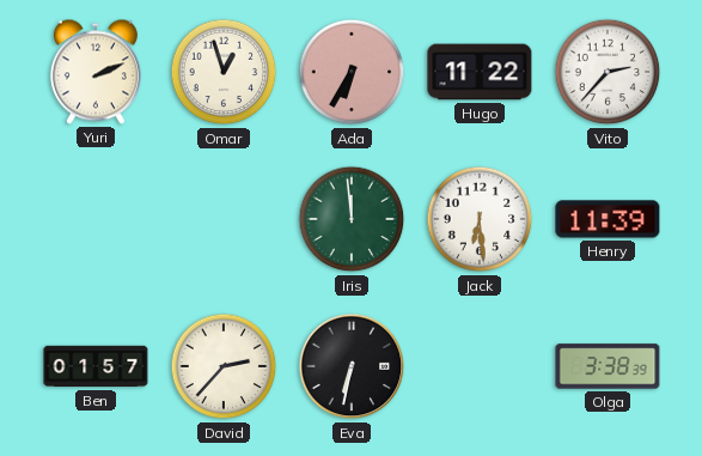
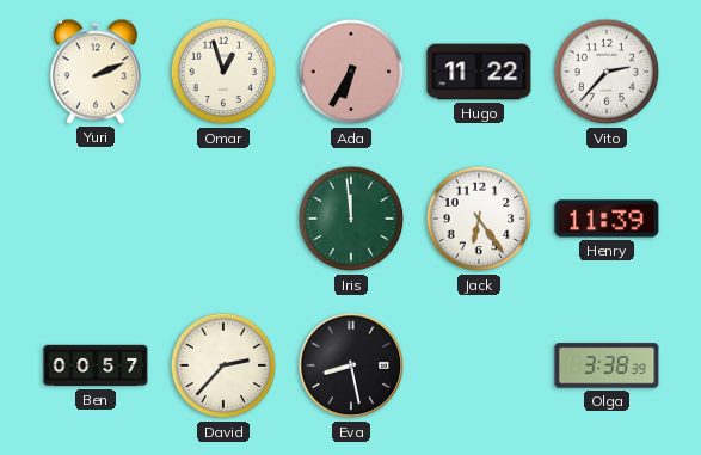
Jack: 6:29 -> 6:24
Ben: 01:57 -> 00:57
Eva: 6:32 -> 8:28
